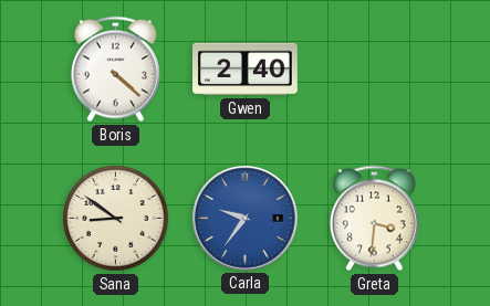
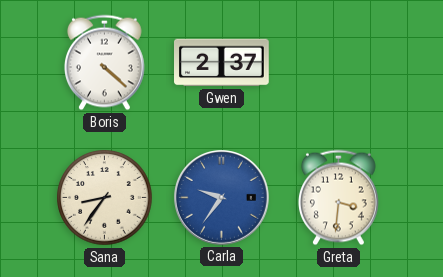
Gwen: 2:40 -> 2:37
Sana: 8:51 -> 8:36
